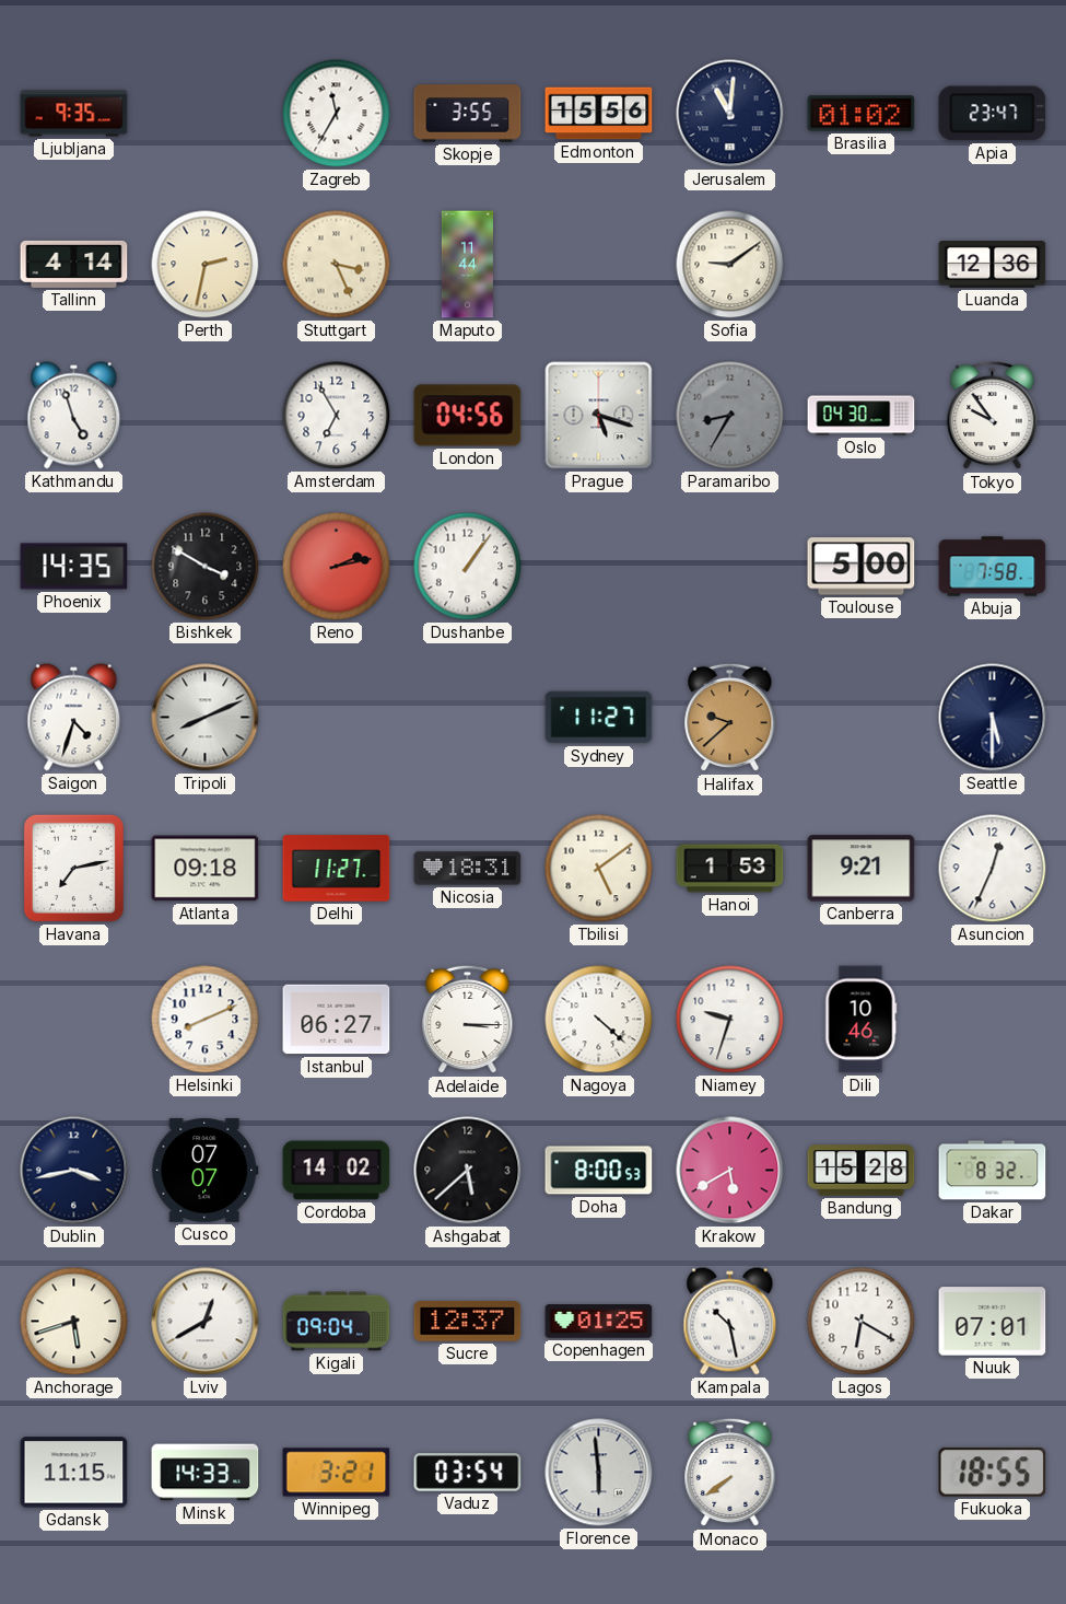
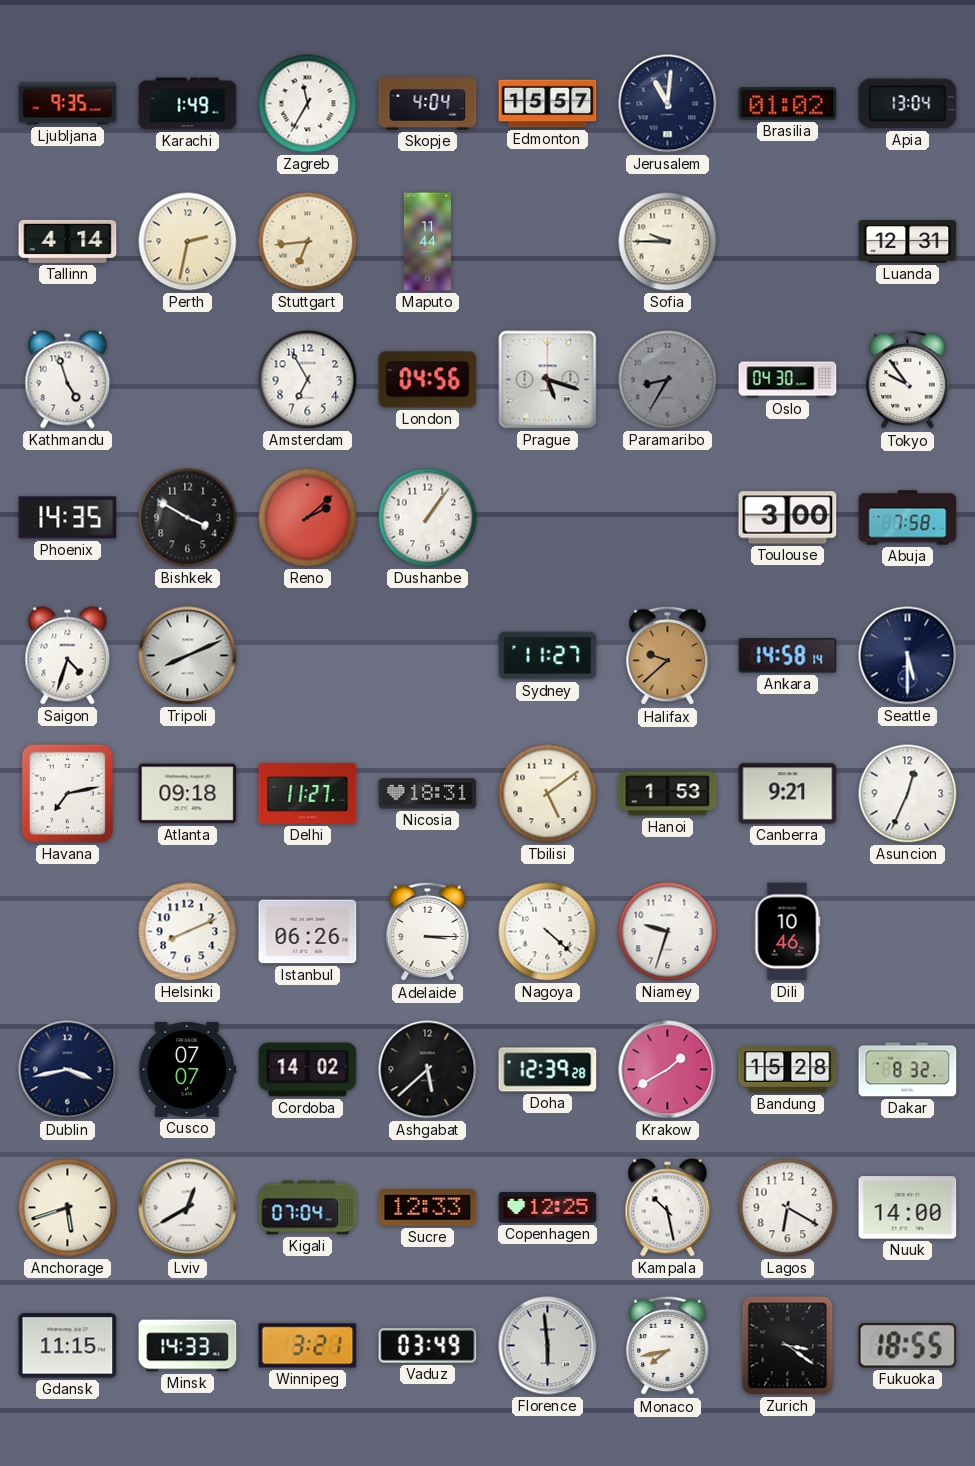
Karachi: none -> 1:49
Skopje: 3:55 -> 4:04
Edmonton: 15:56 -> 15:57
Apia: 23:47 -> 13:04
Stuttgart: 3:26 -> 6:44
Sofia: 9:09 -> 9:45
Luanda: 12:36 -> 12:31
Reno: 2:13 -> 2:08
Toulouse: 5:00 -> 3:00
Ankara: none -> 14:58
Istanbul: 06:27 -> 06:26
Doha: 8:00 -> 12:39
Krakow: 5:40 -> 1:40
Kigali: 09:04 -> 07:04
Sucre: 12:37 -> 12:33
Copenhagen: 01:25 -> 12:25
Nuuk: 07:01 -> 14:00
Vaduz: 03:54 -> 03:49
Monaco: 7:39 -> 7:43
Zurich: none -> 3:21
